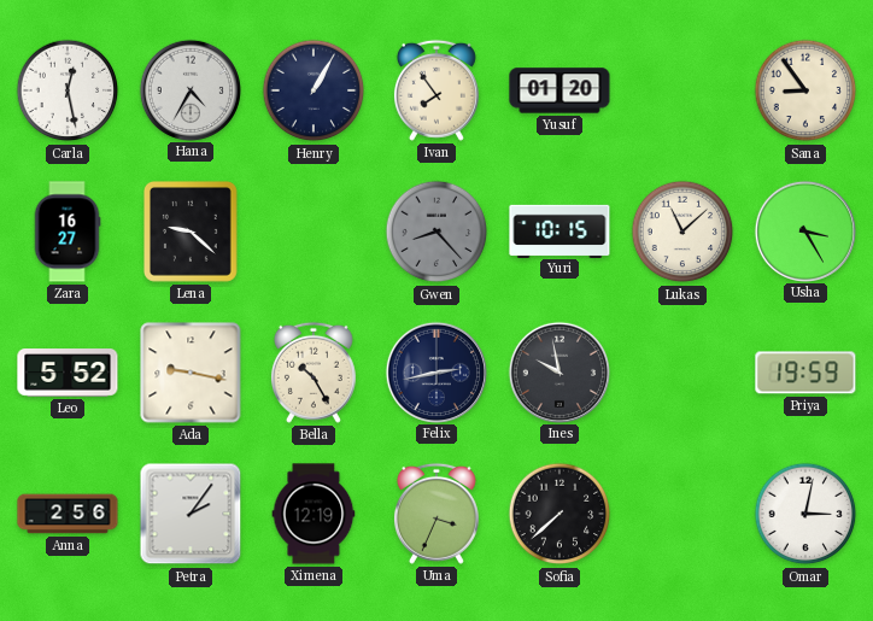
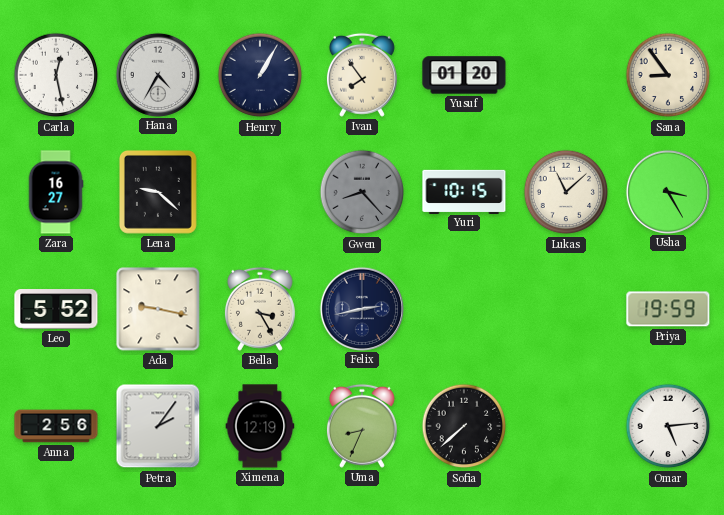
Bella: 10:25 -> 3:25
Ines: 9:58 -> none
Uma: 3:34 -> 8:34
Omar: 3:02 -> 5:14
